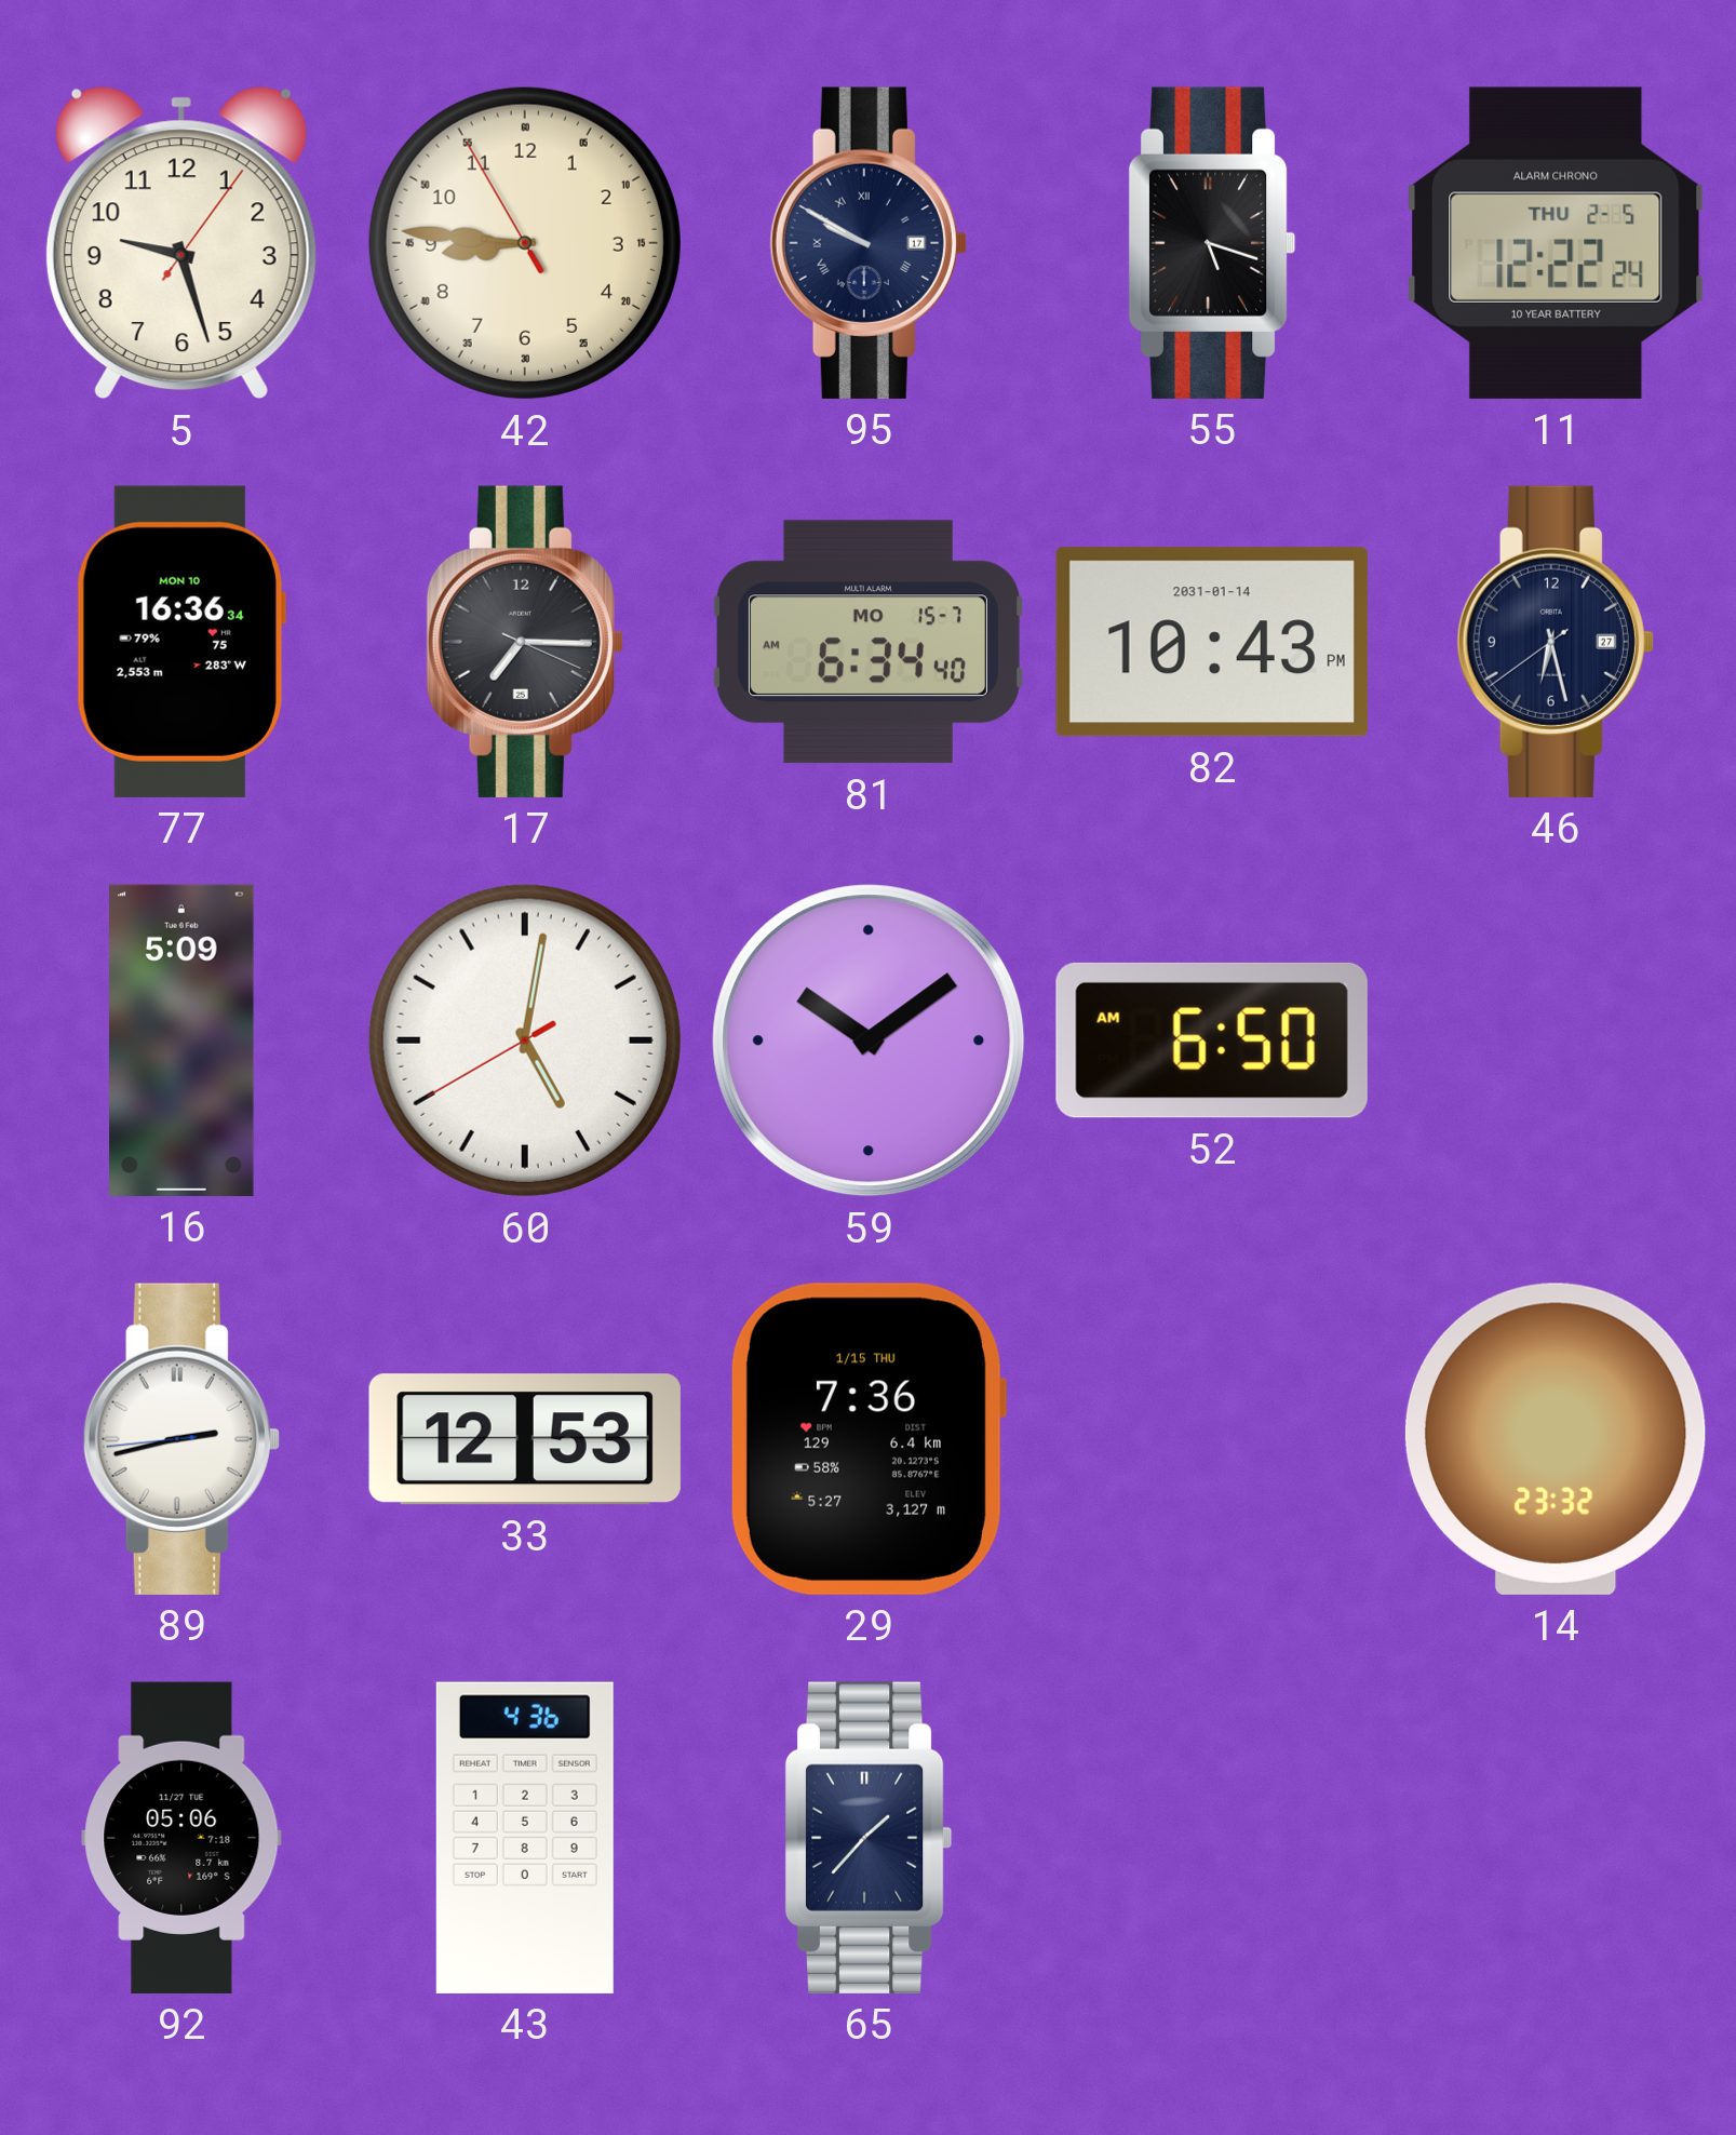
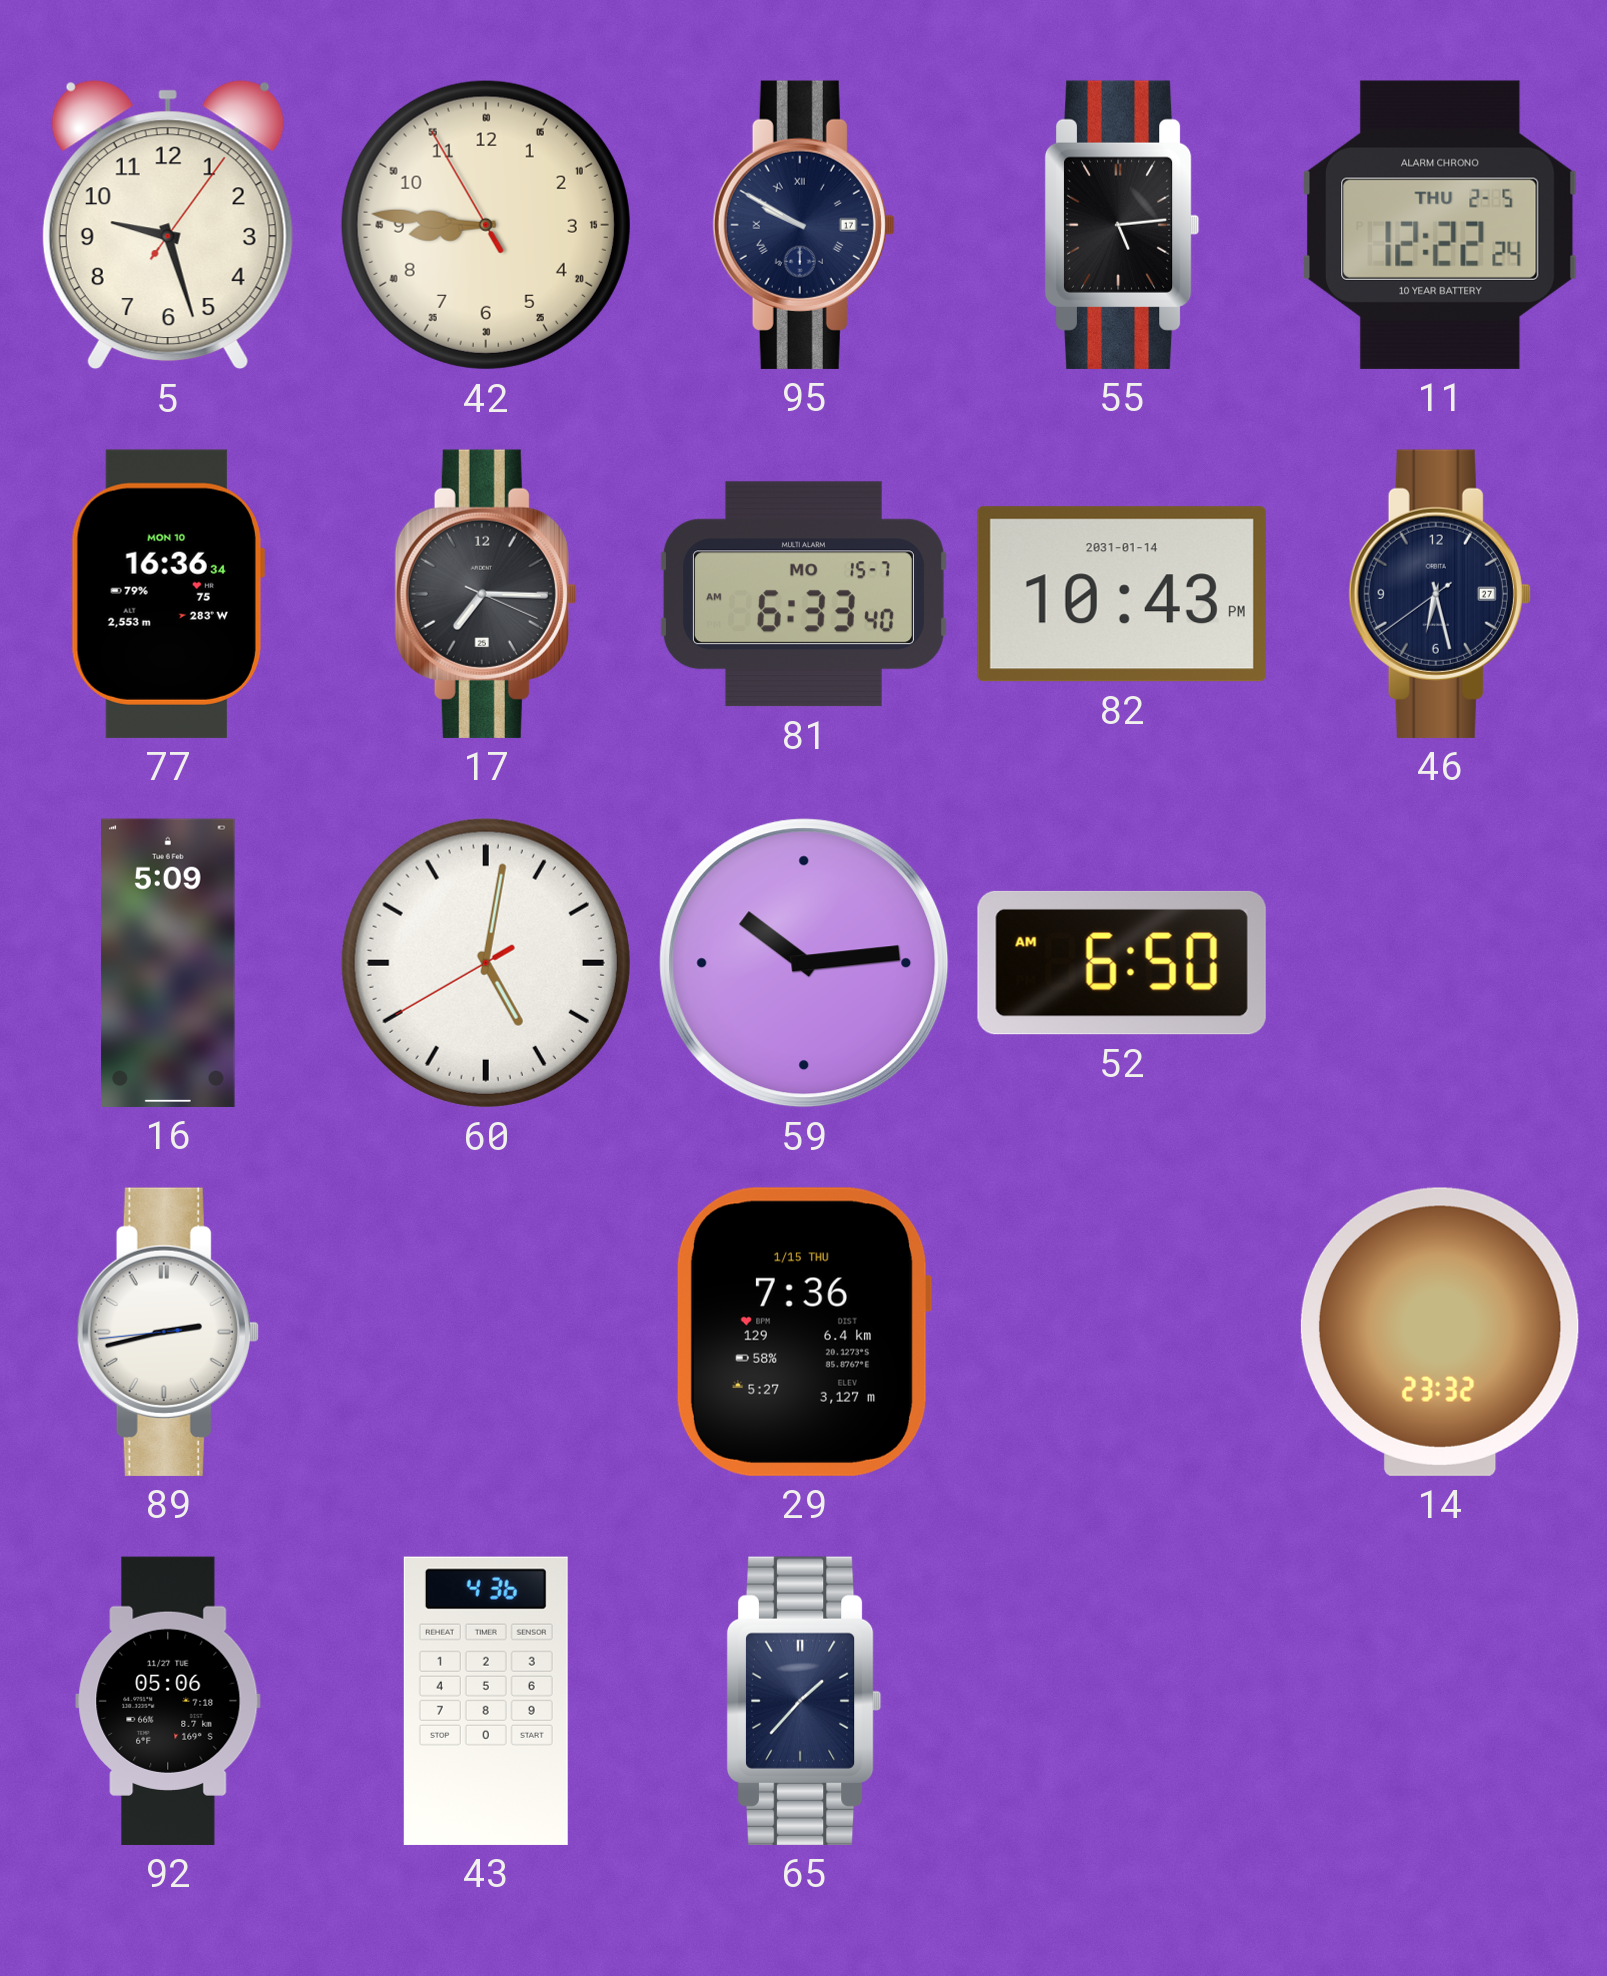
55: 5:18 -> 5:14
81: 6:34 -> 6:33
59: 10:09 -> 10:14
33: 12:53 -> none
